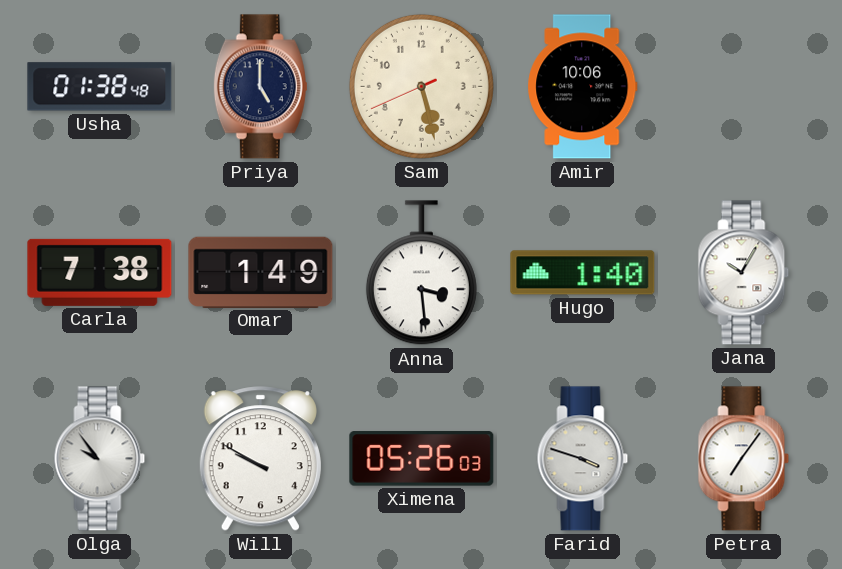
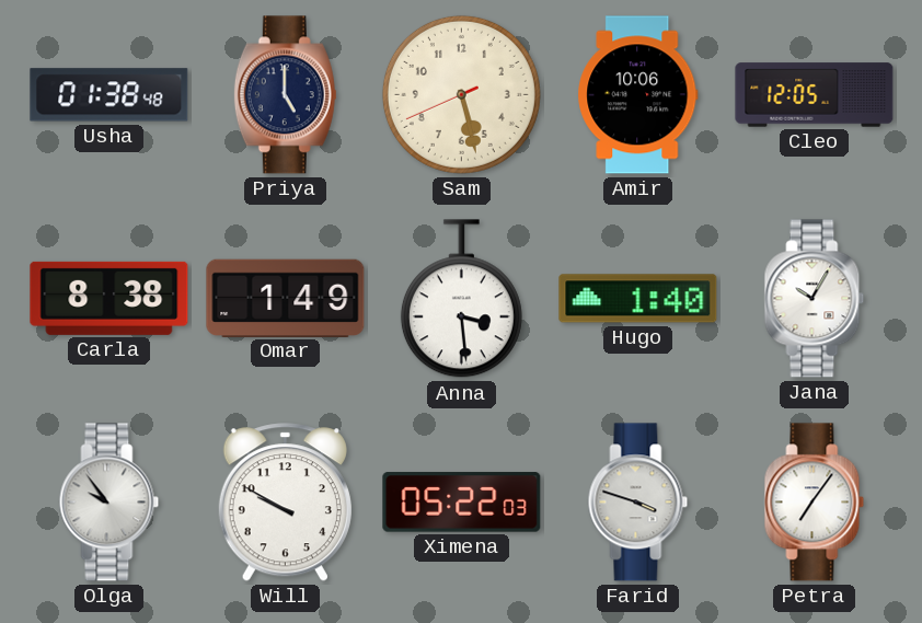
Cleo: none -> 12:05
Carla: 7:38 -> 8:38
Ximena: 05:26 -> 05:22
